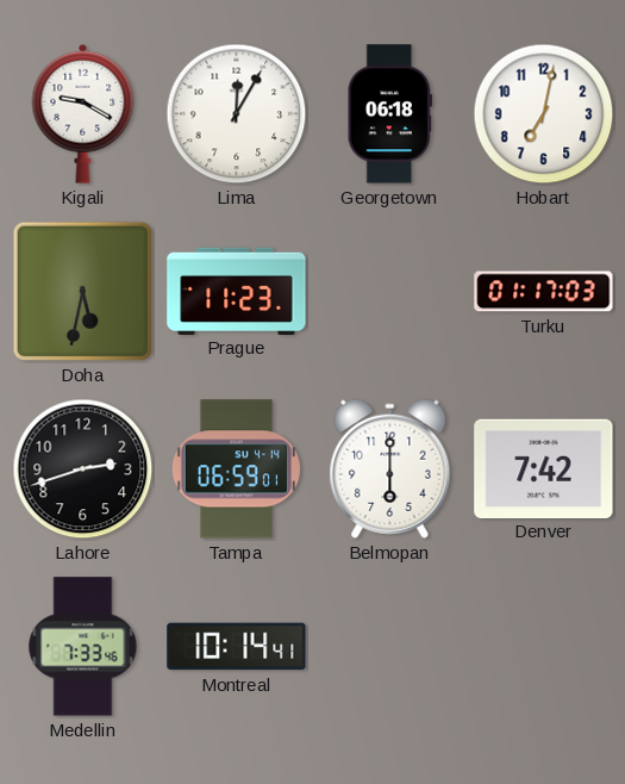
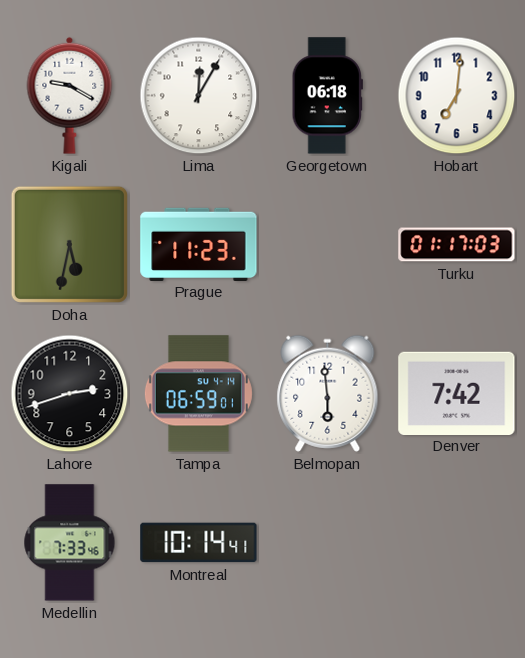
Hobart: 7:02 -> 7:01
Belmopan: 6:00 -> 5:59
